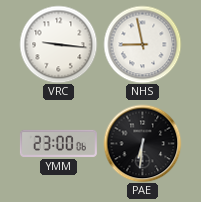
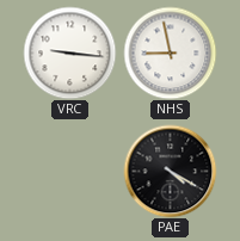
YMM: 23:00 -> none
PAE: 6:31 -> 4:20
